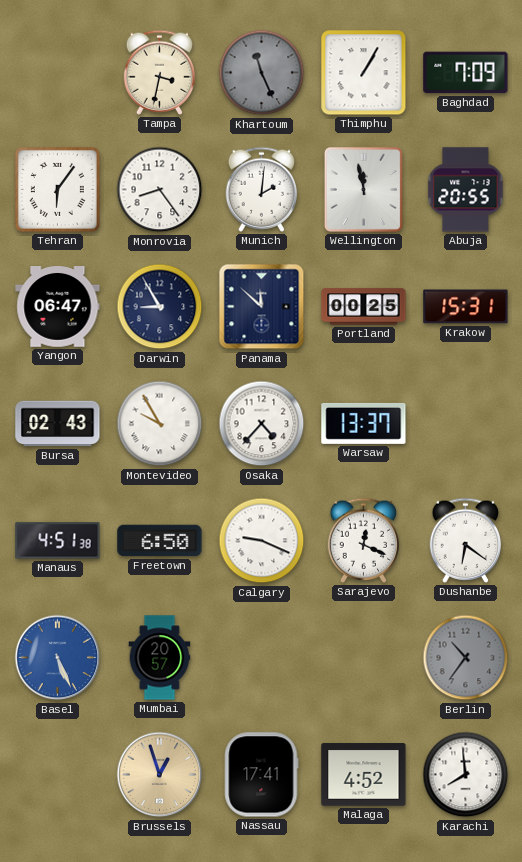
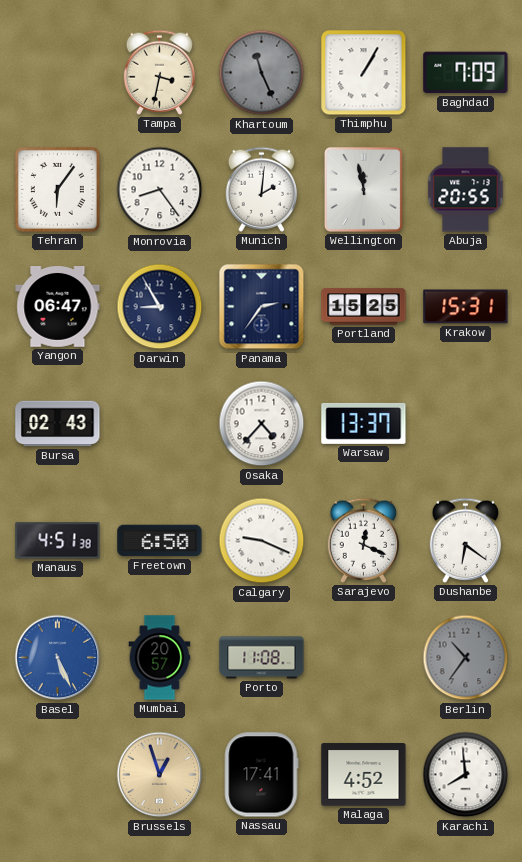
Panama: 11:52 -> 2:36
Portland: 00:25 -> 15:25
Montevideo: 9:55 -> none
Porto: none -> 11:08
